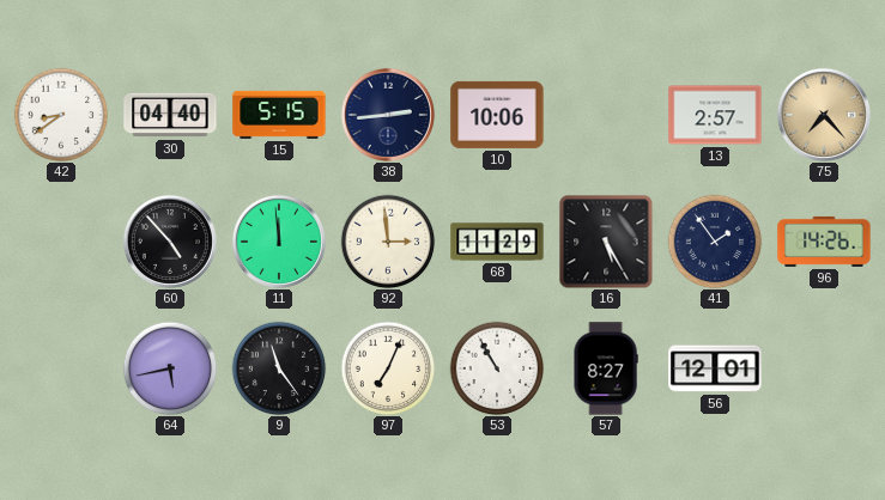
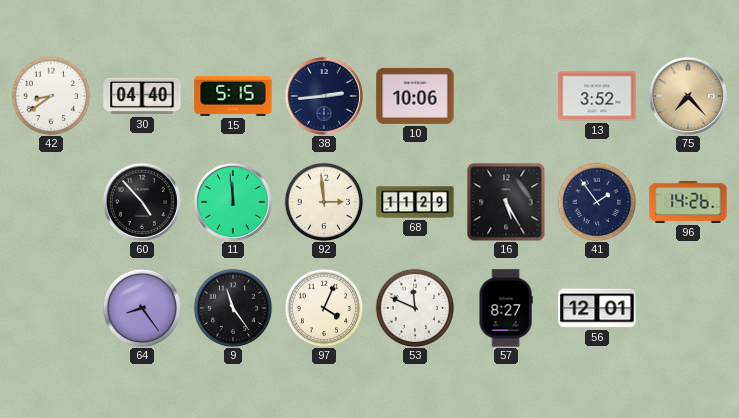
13: 2:57 -> 3:52
64: 5:43 -> 8:24
97: 7:04 -> 4:04
53: 10:55 -> 11:49
